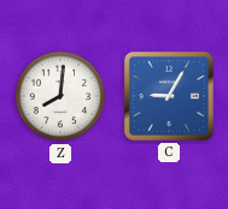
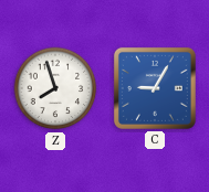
Z: 8:01 -> 7:57
